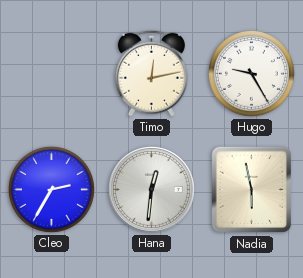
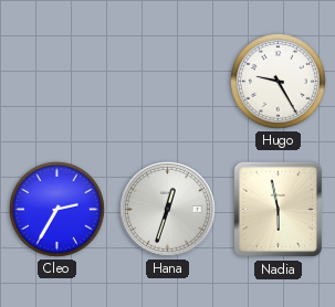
Timo: 12:13 -> none
Hana: 12:31 -> 12:33
